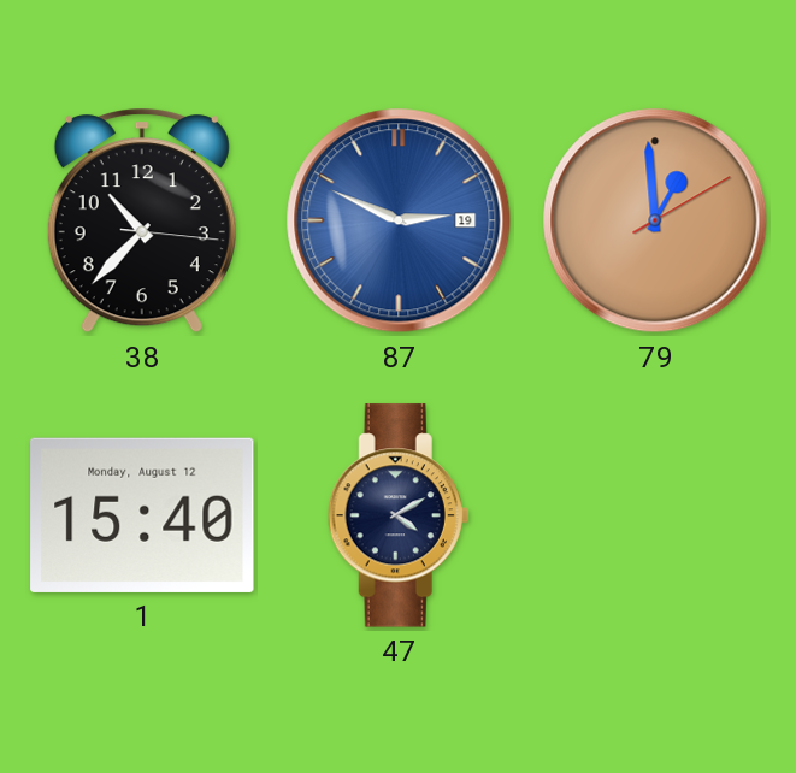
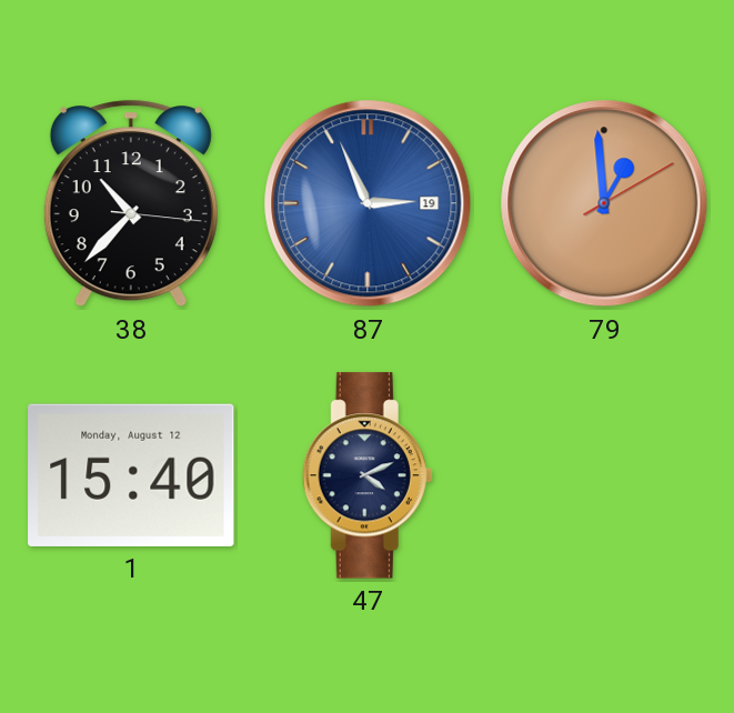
87: 2:49 -> 2:56
47: 4:10 -> 4:11
